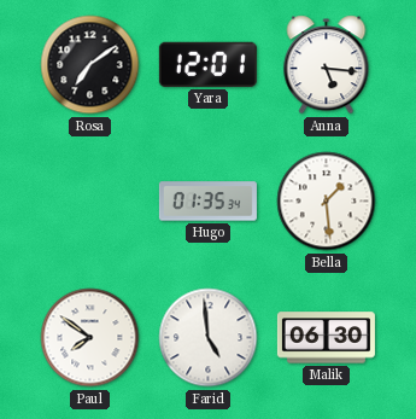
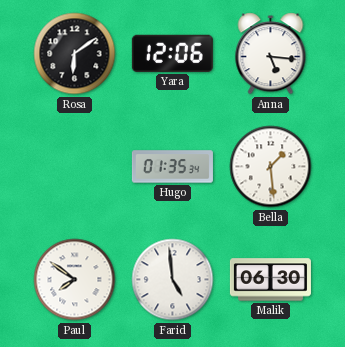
Rosa: 7:09 -> 6:09
Yara: 12:01 -> 12:06
